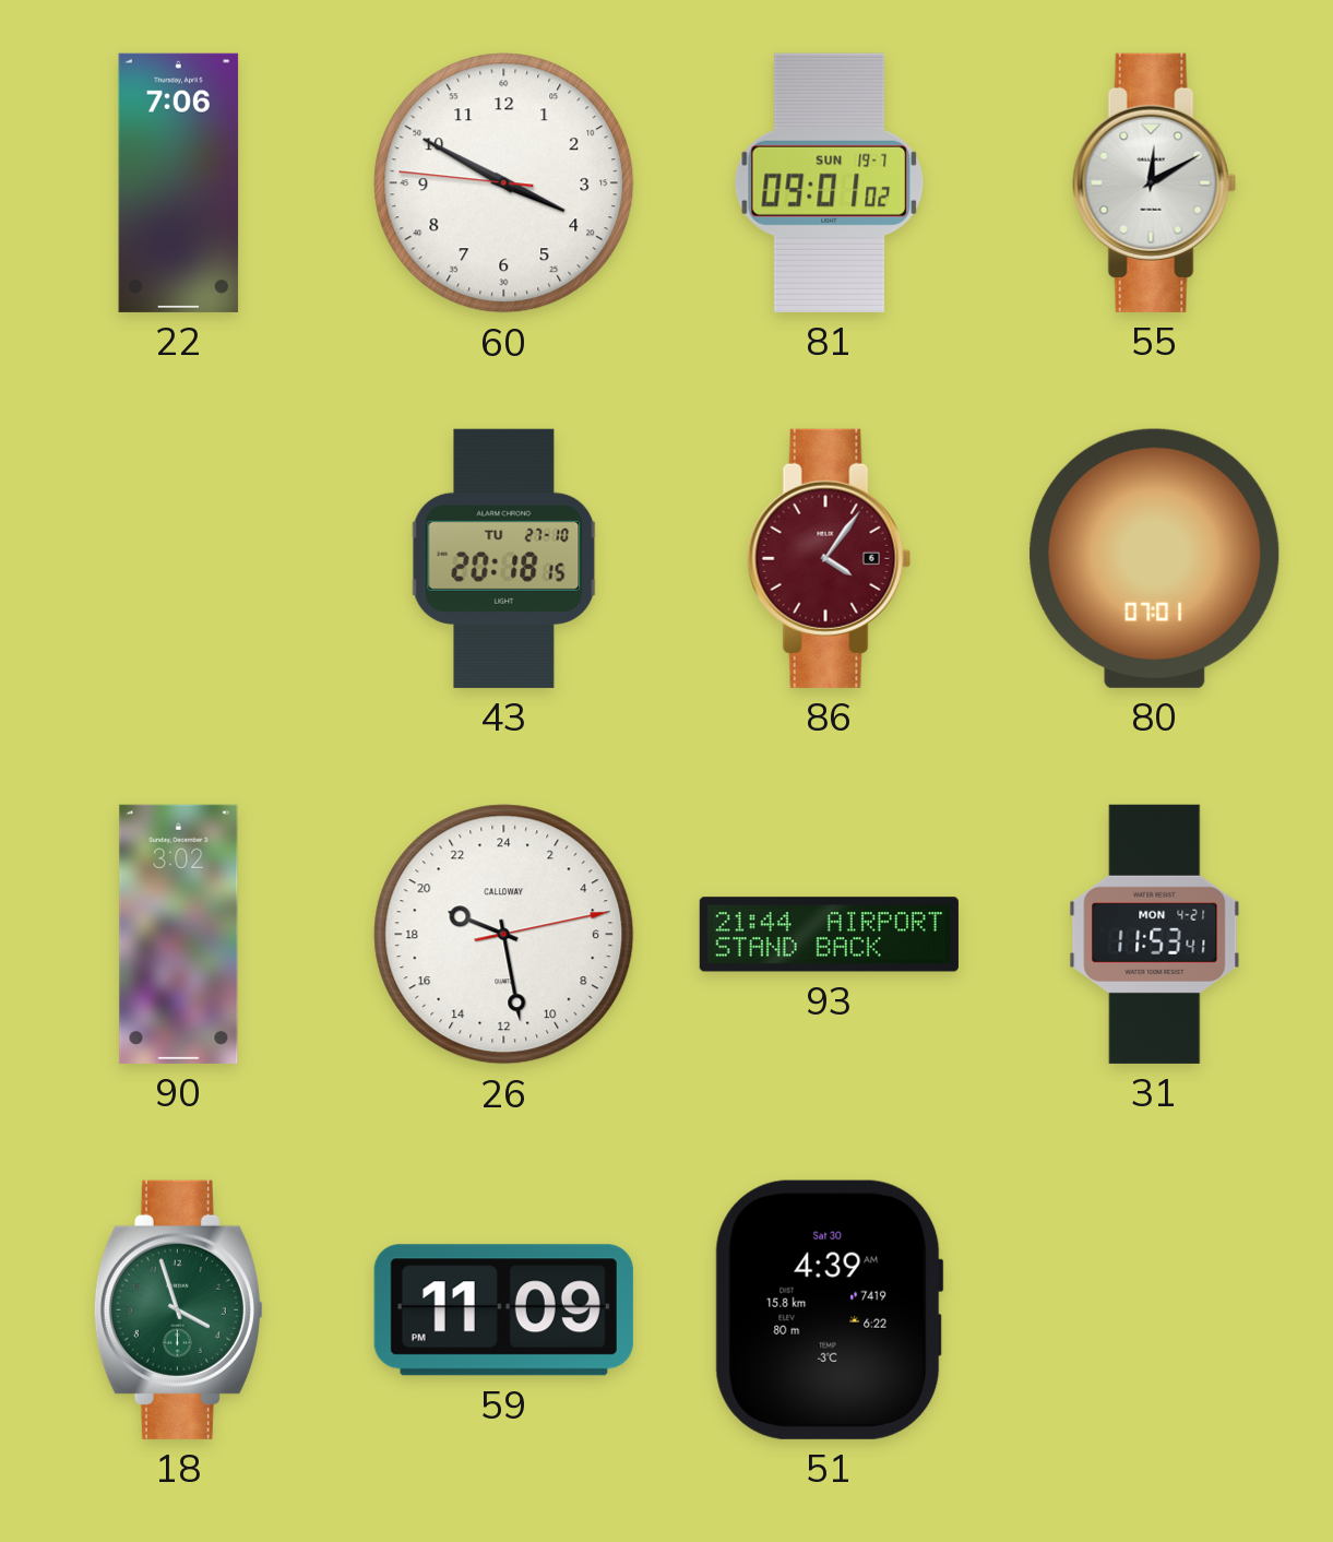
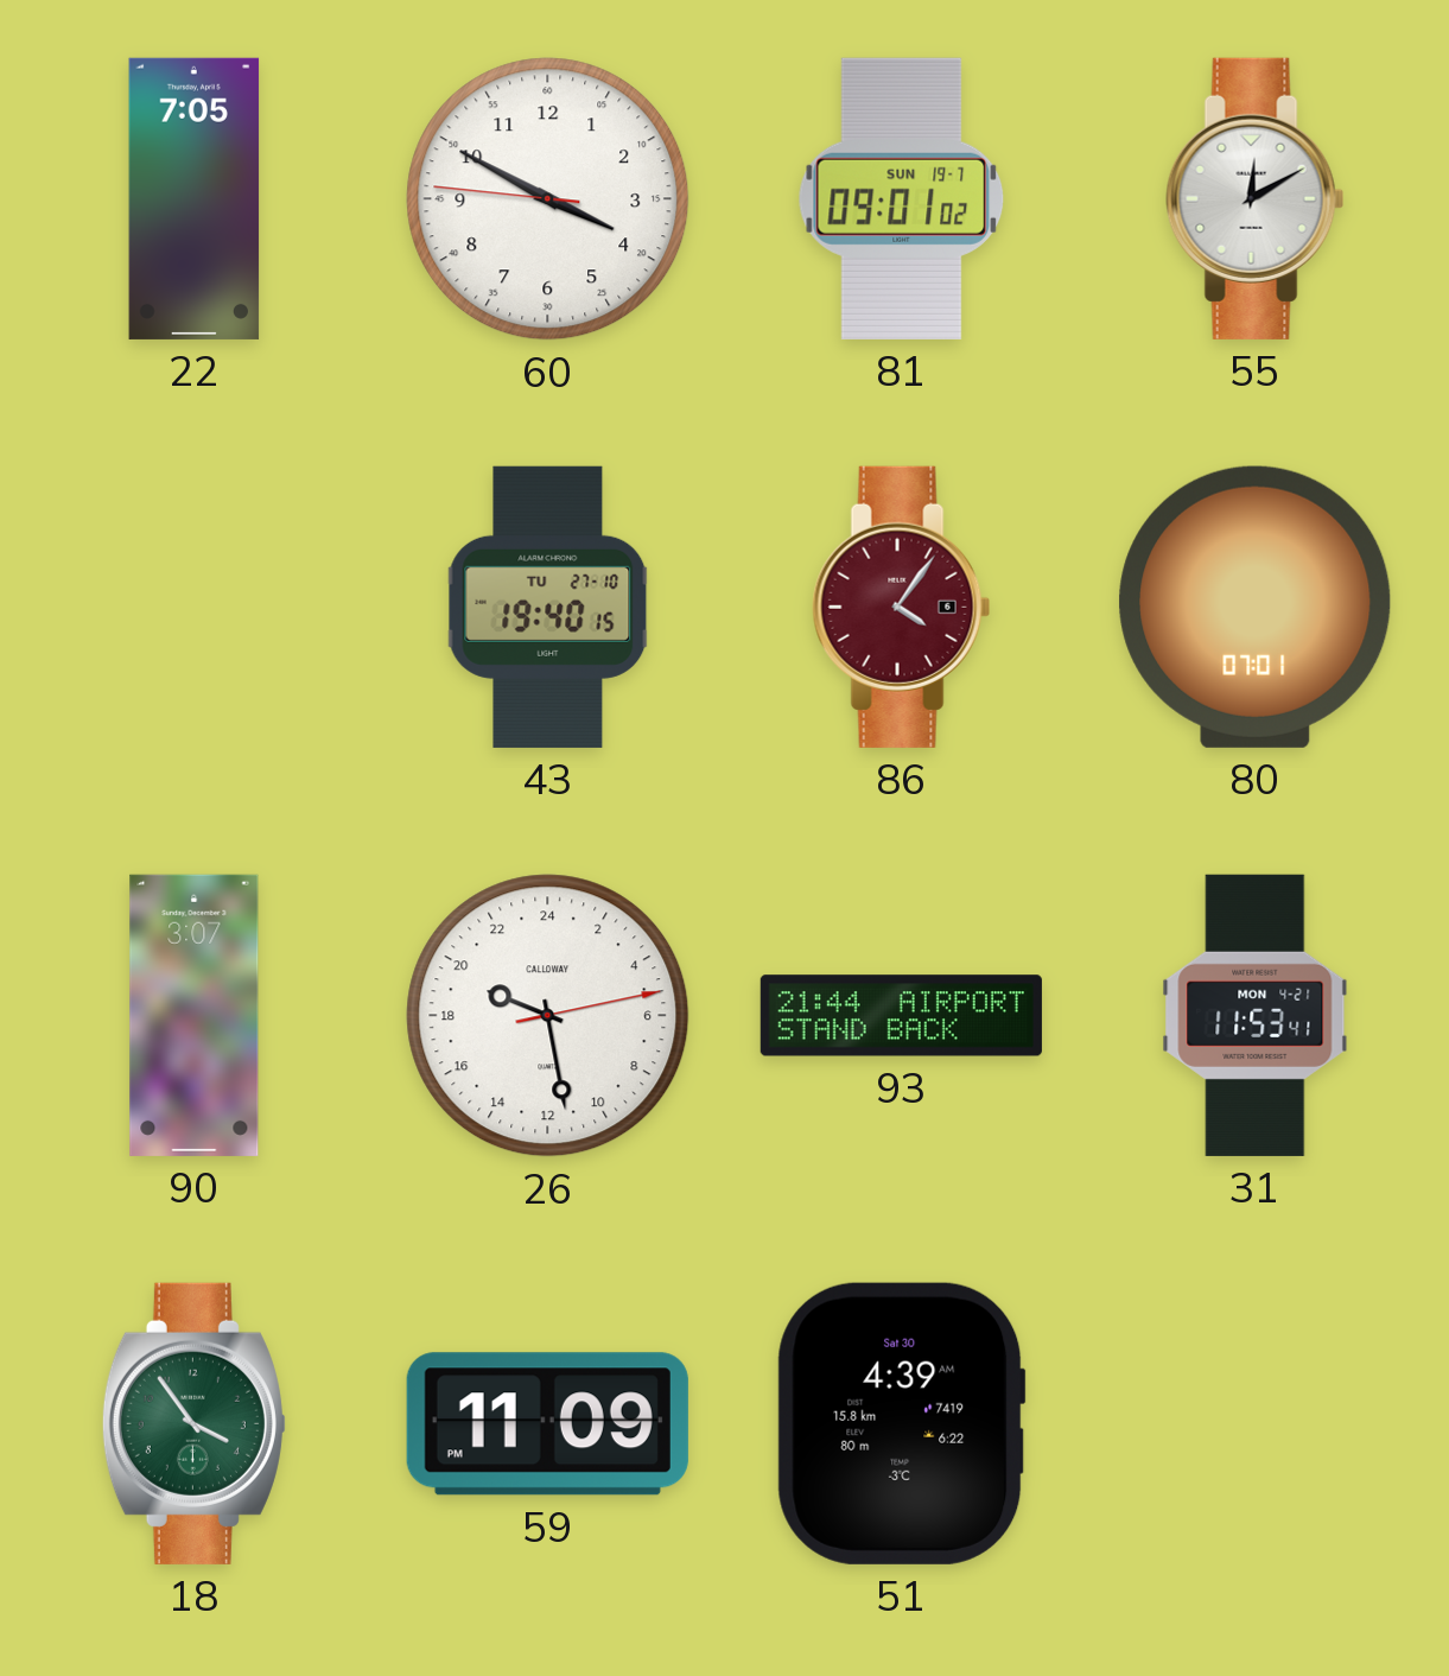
22: 7:06 -> 7:05
43: 20:18 -> 19:40
90: 3:02 -> 3:07
18: 3:57 -> 3:54
